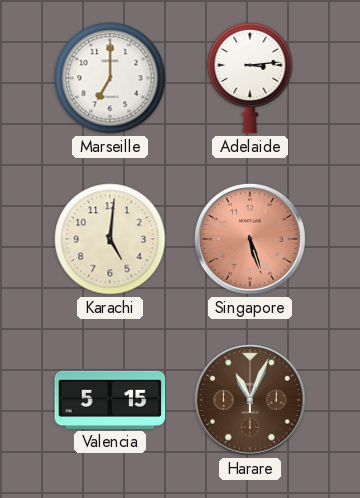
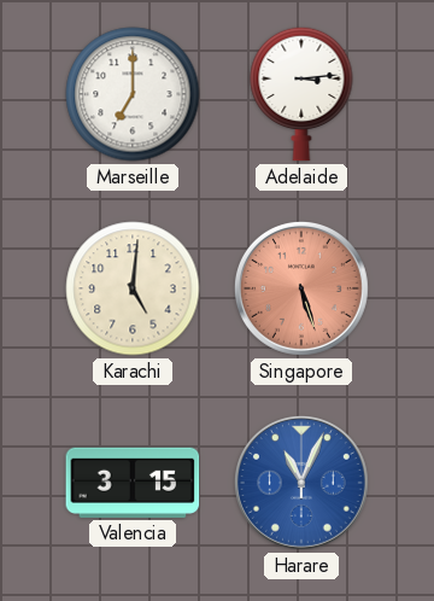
Valencia: 5:15 -> 3:15
Harare dial: brown -> blue
